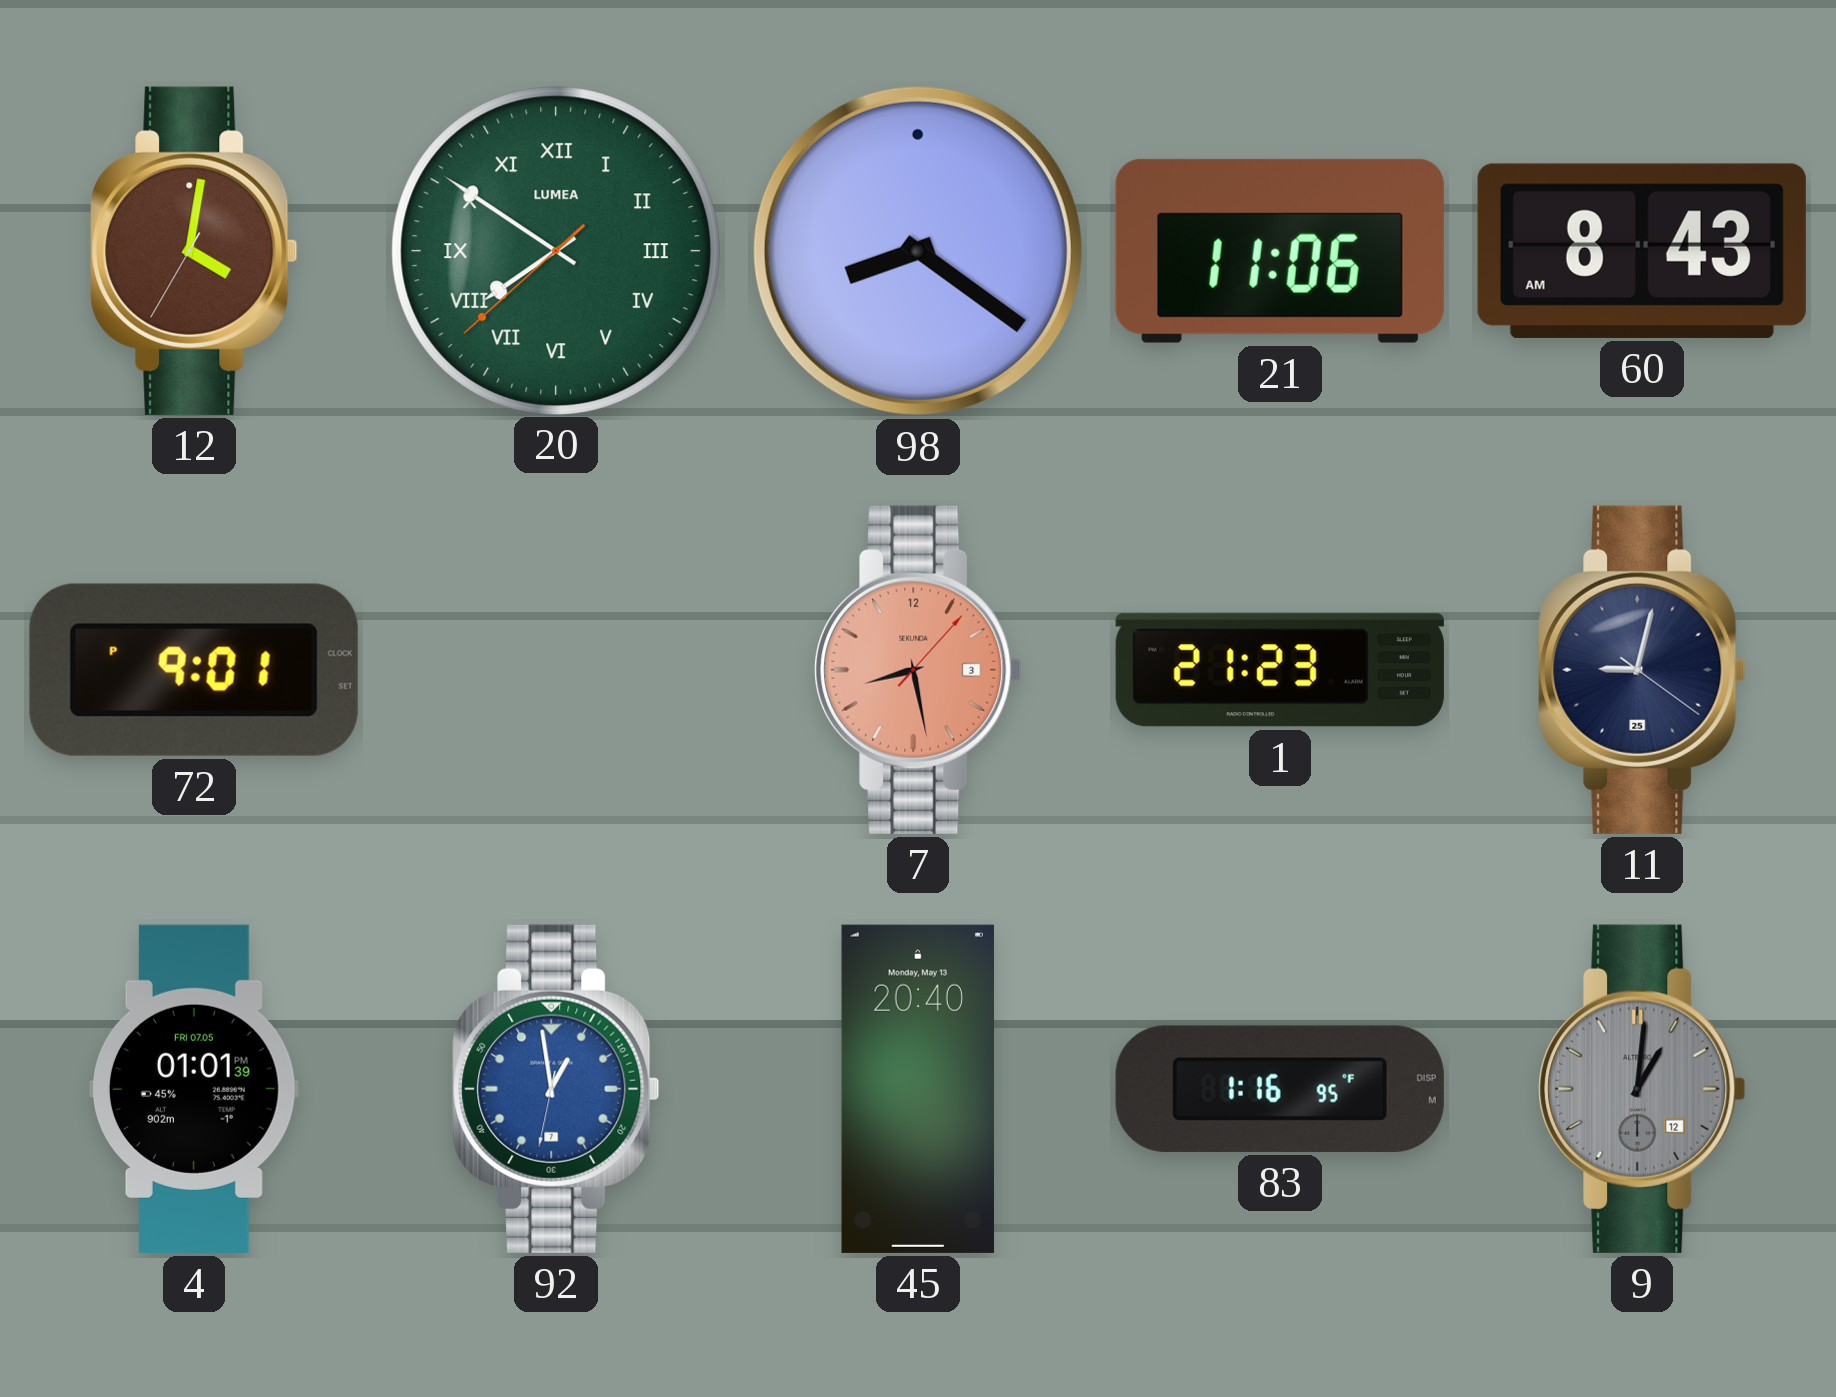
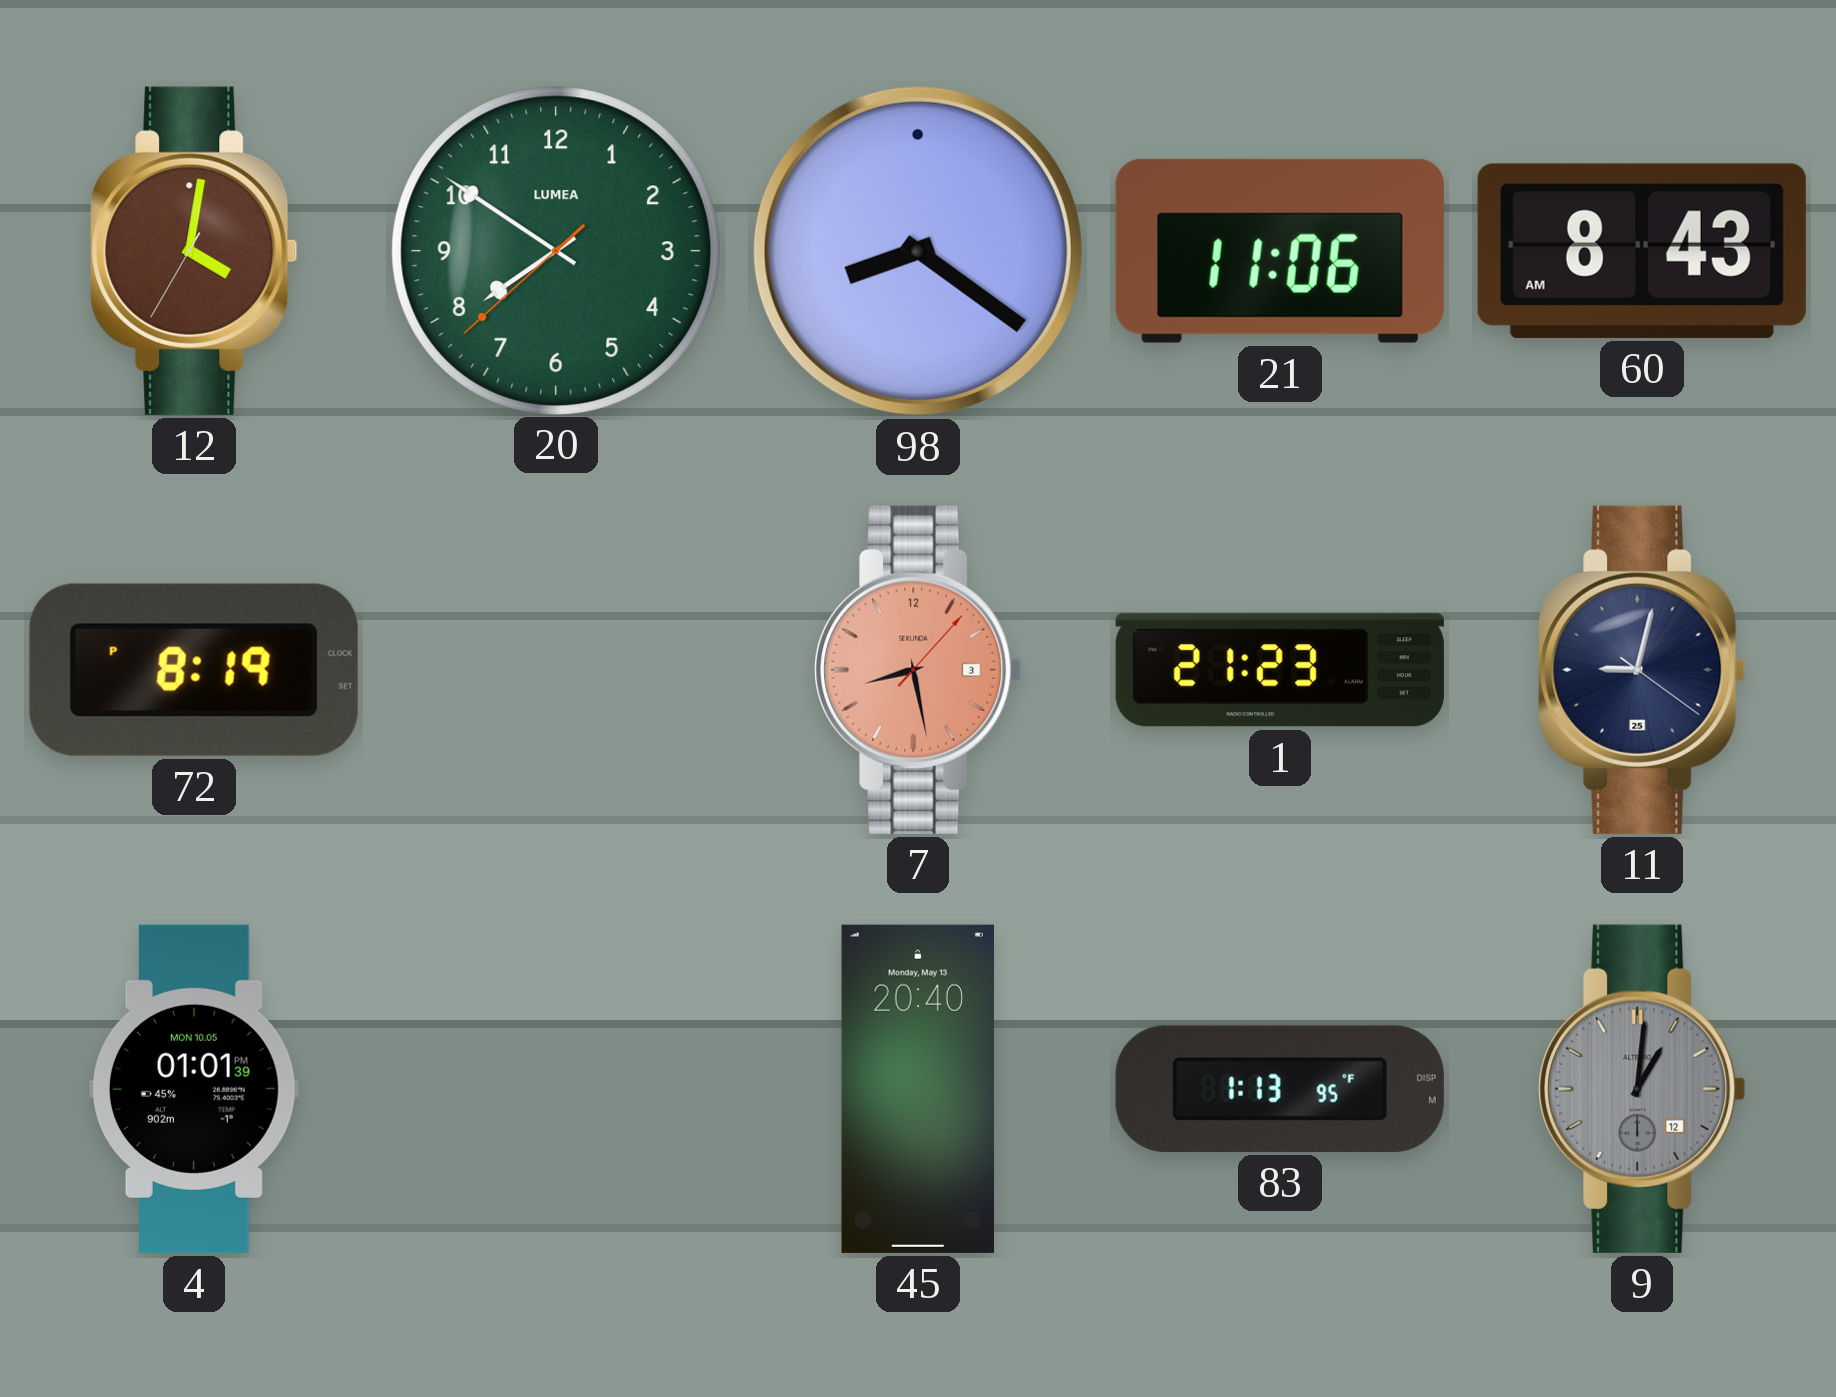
20 numerals: Roman -> Arabic
72: 9:01 -> 8:19
4 date: FRI 07.05 -> MON 10.05
92: 12:58 -> none
83: 1:16 -> 1:13
